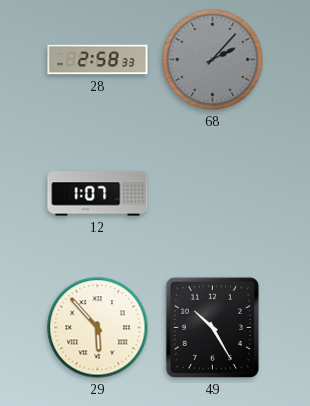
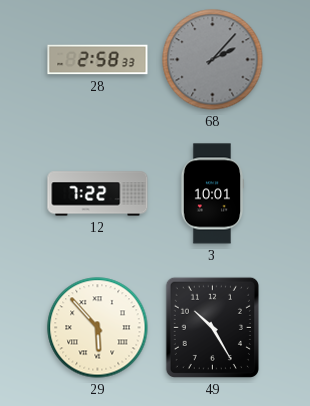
12: 1:07 -> 7:22
3: none -> 10:01
